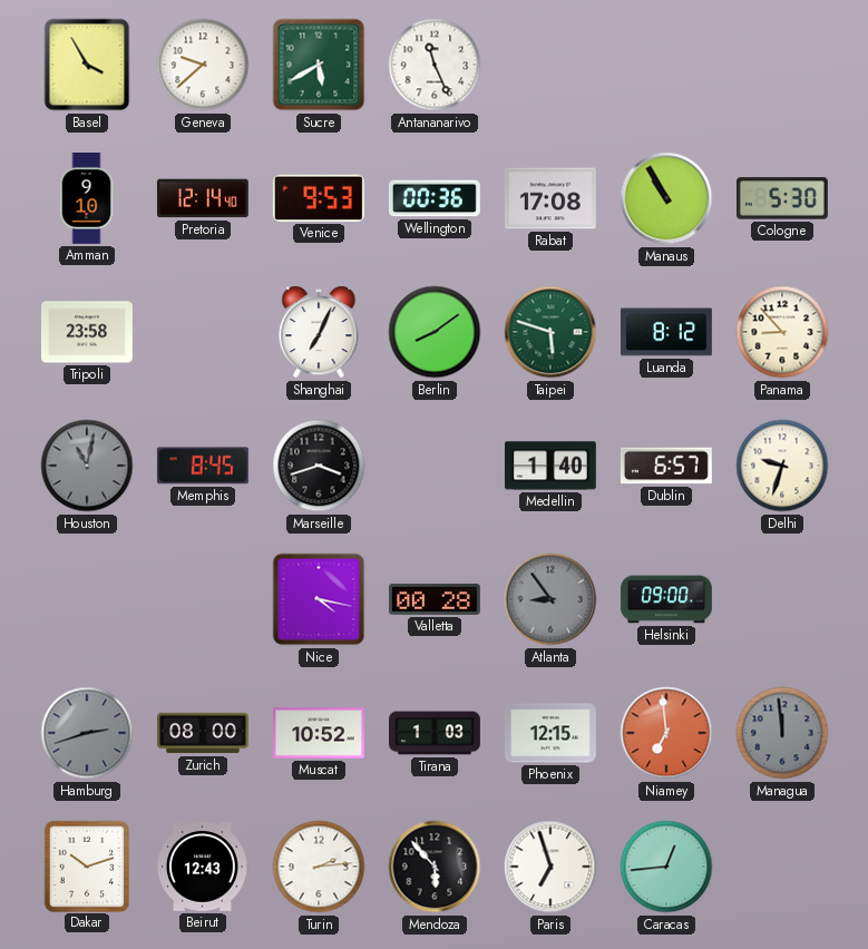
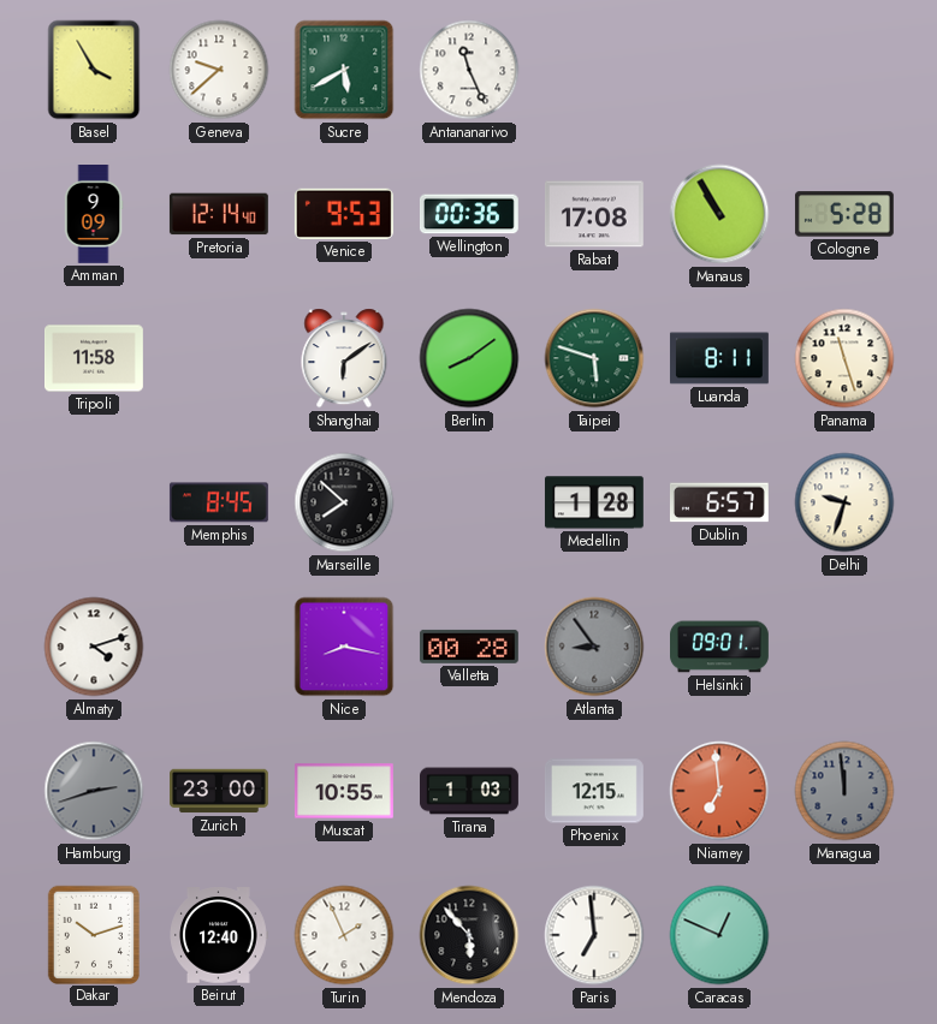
Amman: 9:10 -> 9:09
Cologne: 5:30 -> 5:28
Tripoli: 23:58 -> 11:58
Shanghai: 7:04 -> 6:09
Luanda: 8:12 -> 8:11
Panama: 8:53 -> 11:27
Houston: 11:02 -> none
Marseille: 3:42 -> 7:52
Medellin: 1:40 -> 1:28
Almaty: none -> 4:12
Nice: 4:17 -> 8:17
Helsinki: 09:00 -> 09:01
Zurich: 08:00 -> 23:00
Muscat: 10:52 -> 10:55
Beirut: 12:43 -> 12:40
Turin: 2:14 -> 1:56
Paris: 6:57 -> 6:59
Caracas: 12:44 -> 12:49
